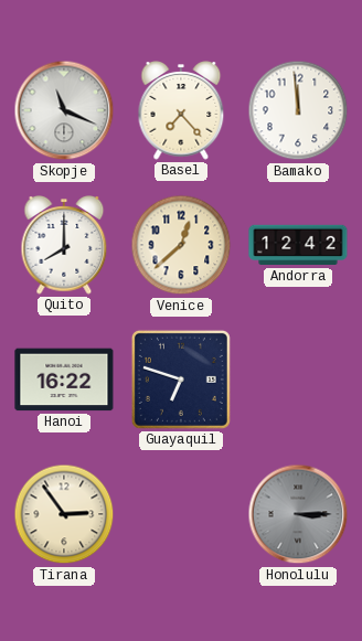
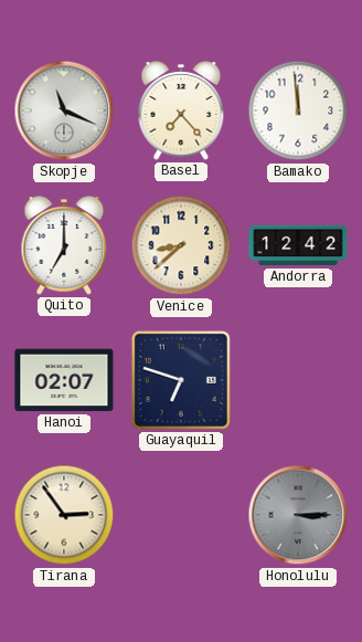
Quito: 8:00 -> 7:00
Venice: 12:38 -> 8:38
Hanoi: 16:22 -> 02:07
